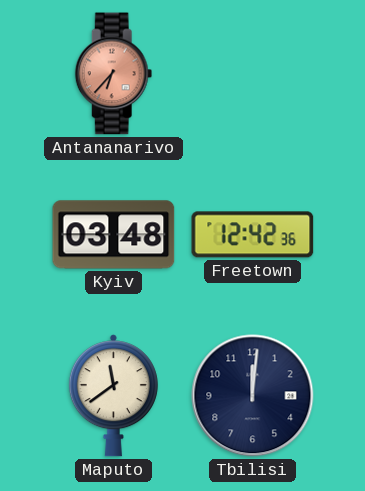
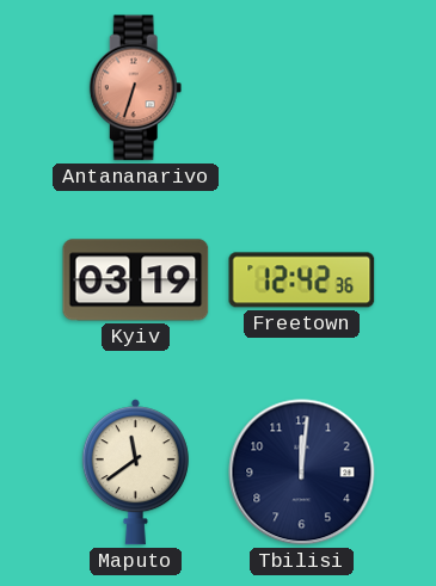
Antananarivo: 6:37 -> 6:33
Kyiv: 03:48 -> 03:19
